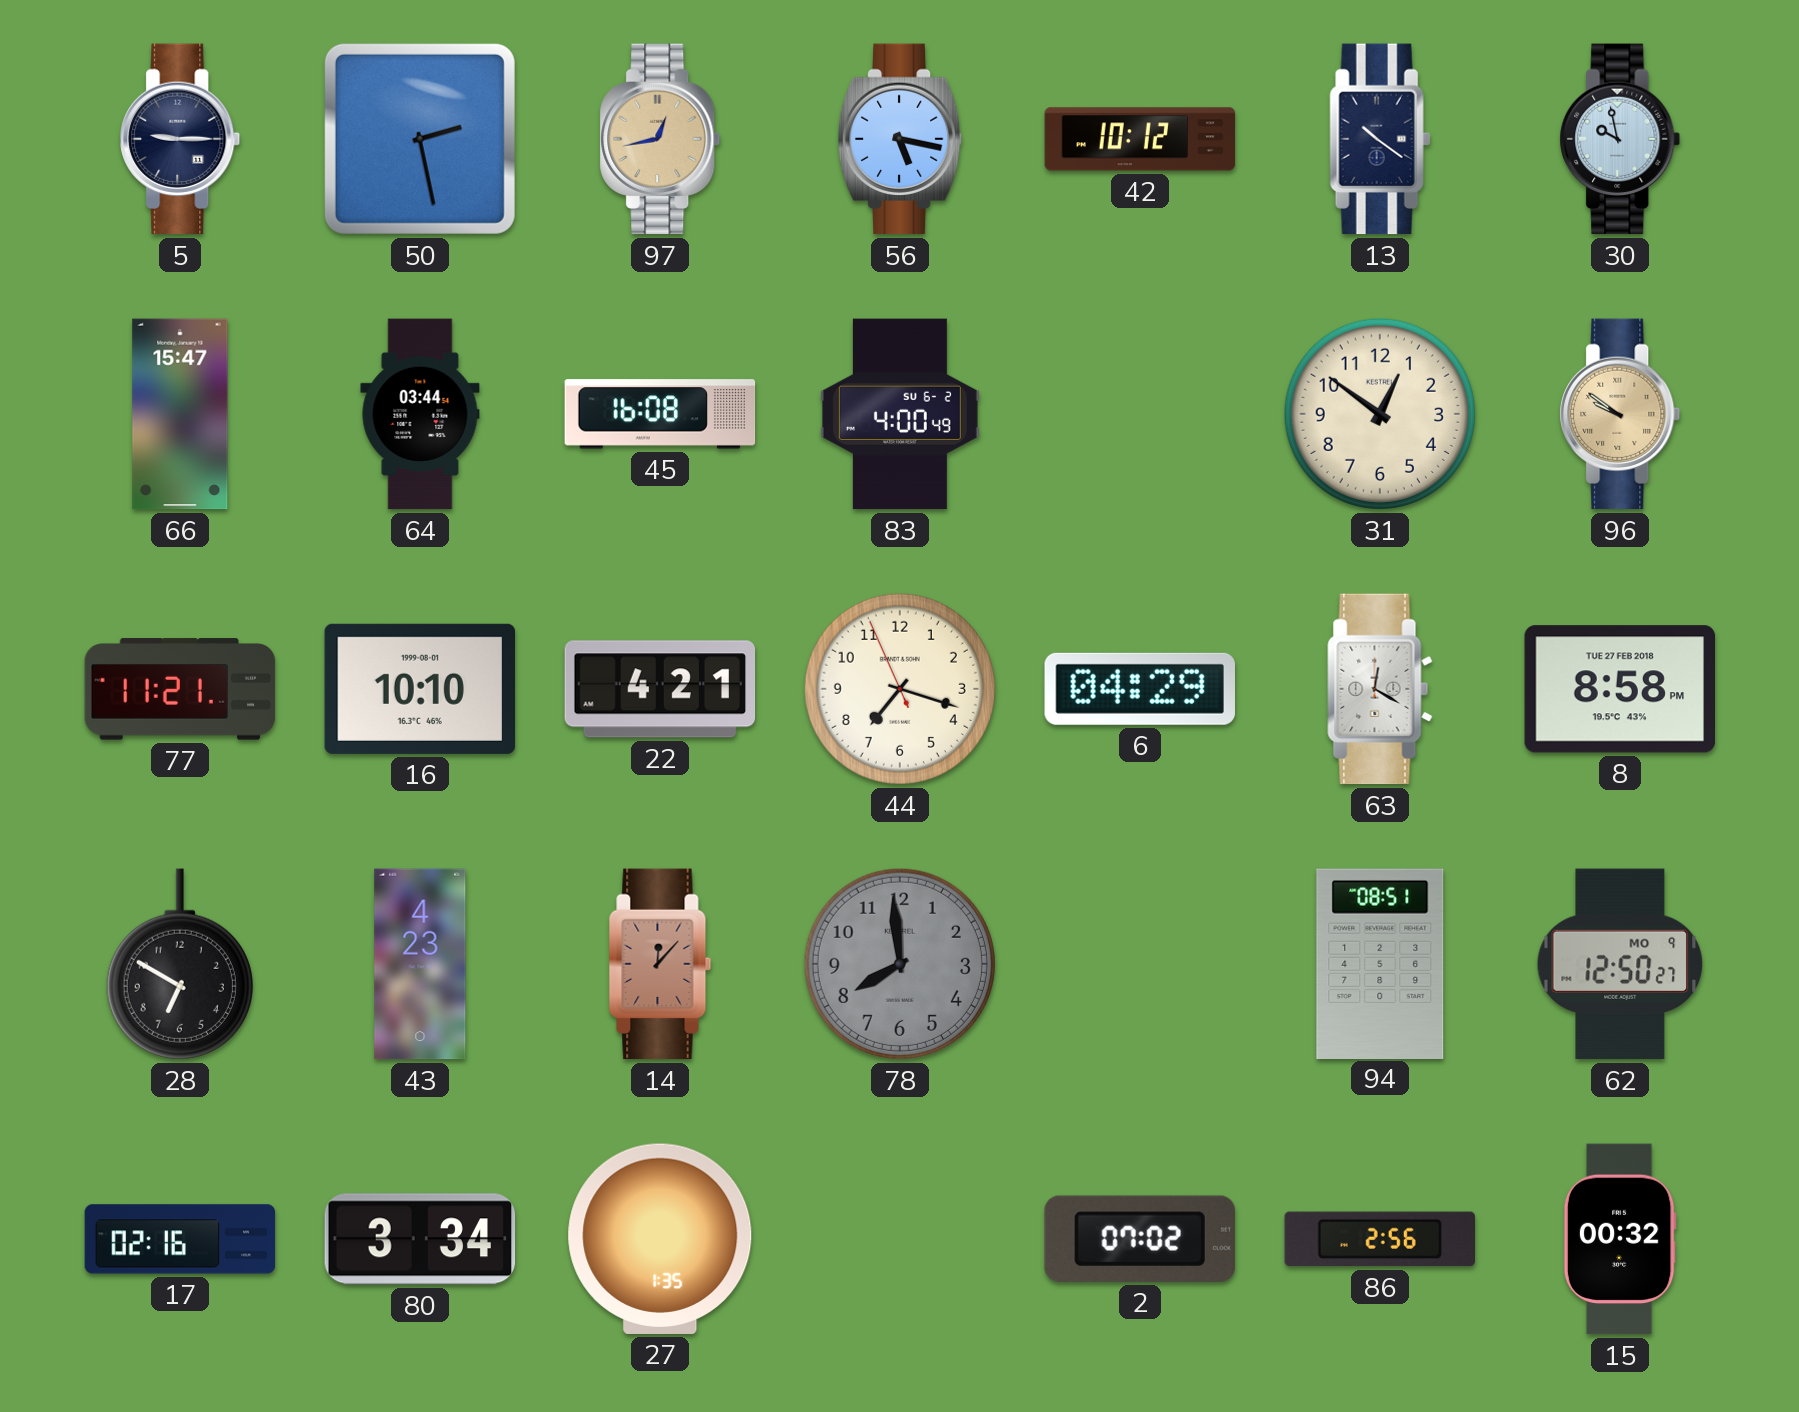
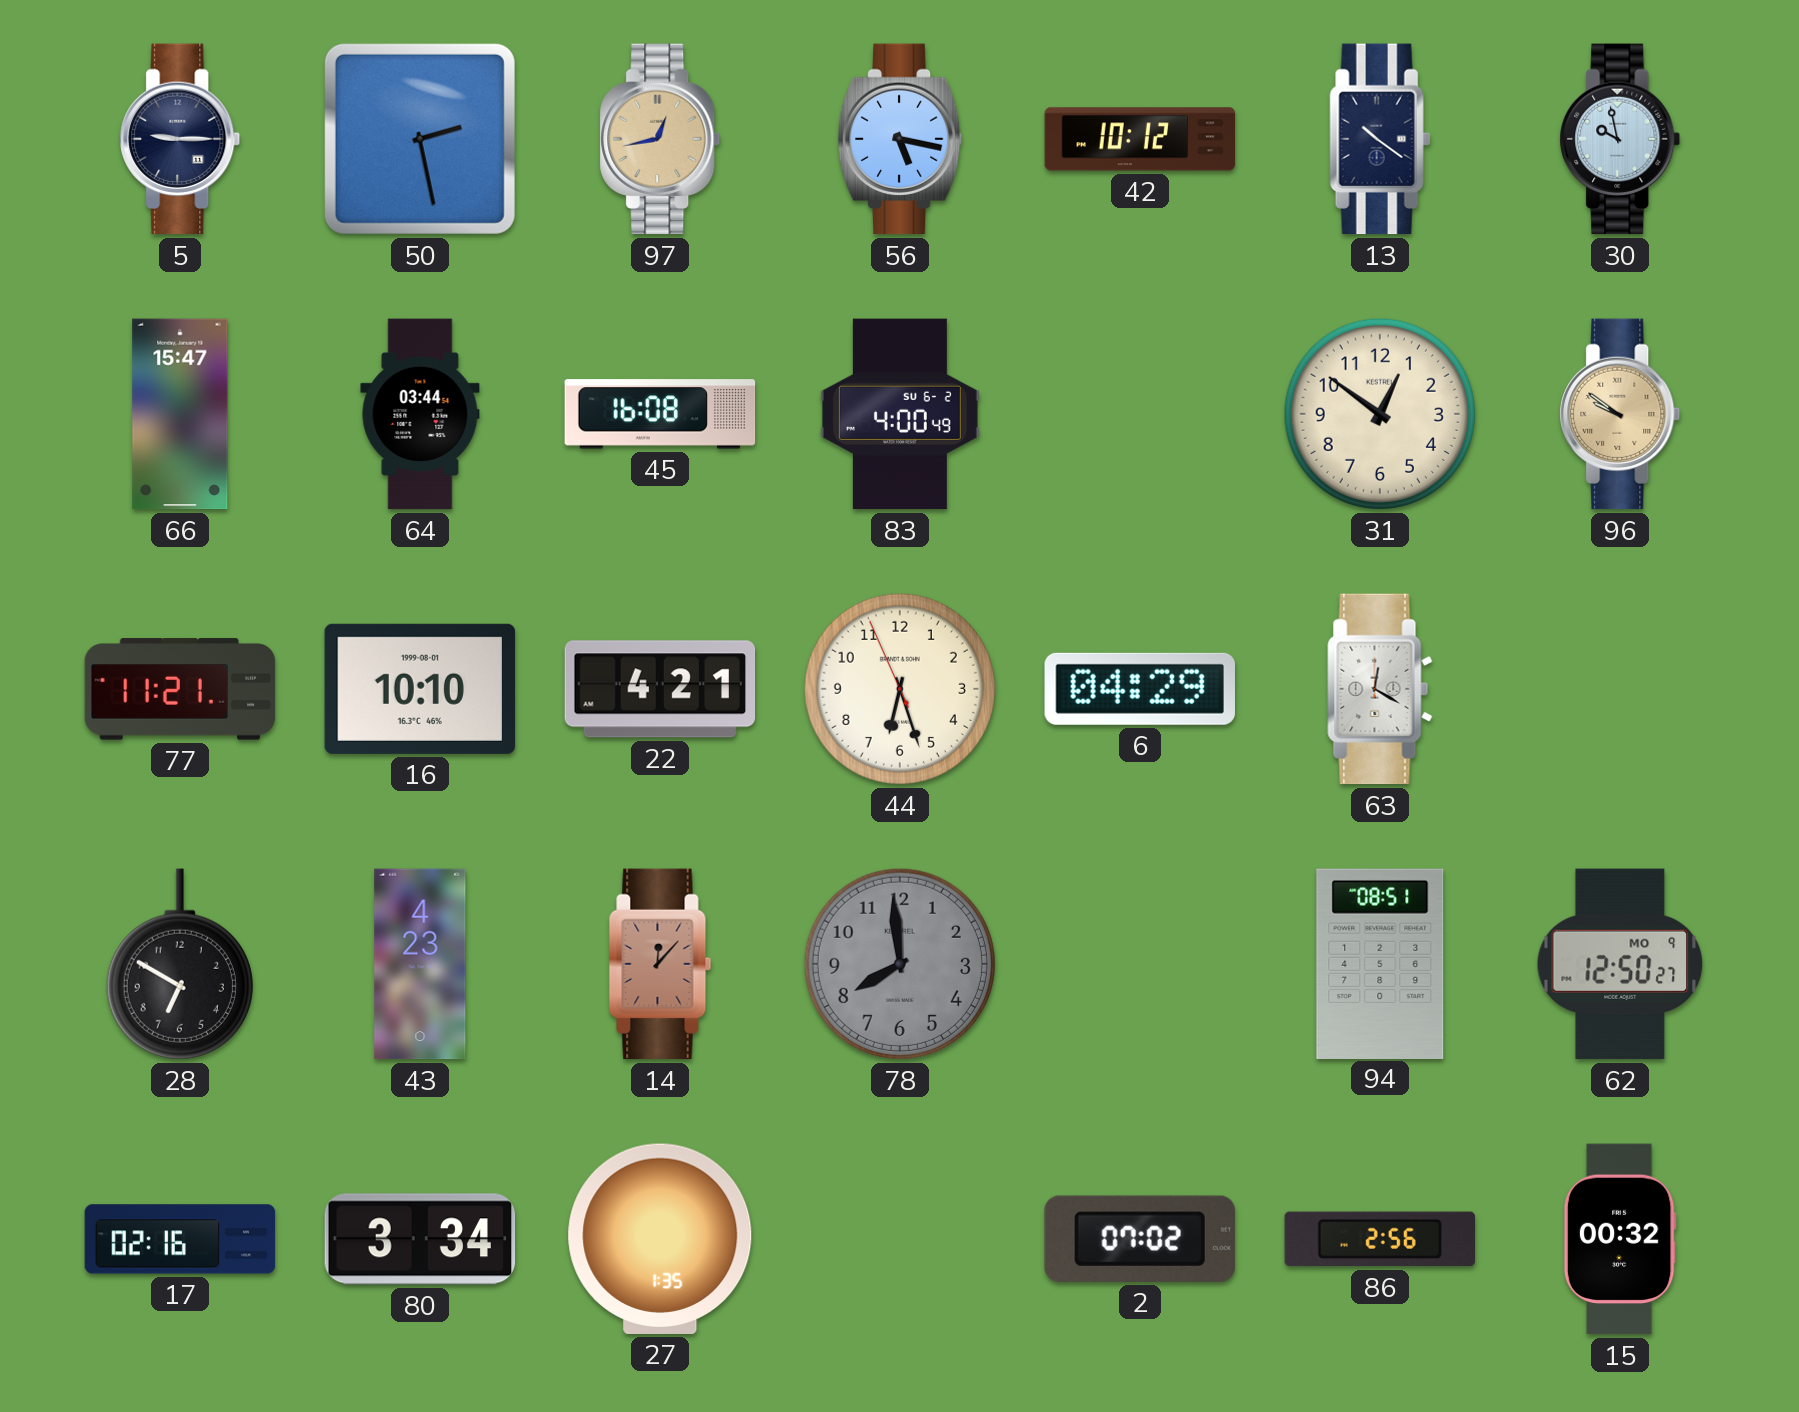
44: 7:17 -> 6:26
8: 8:58 -> none
